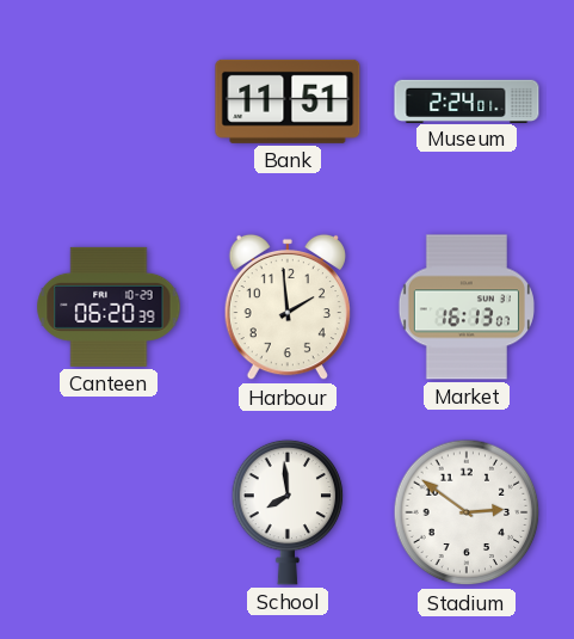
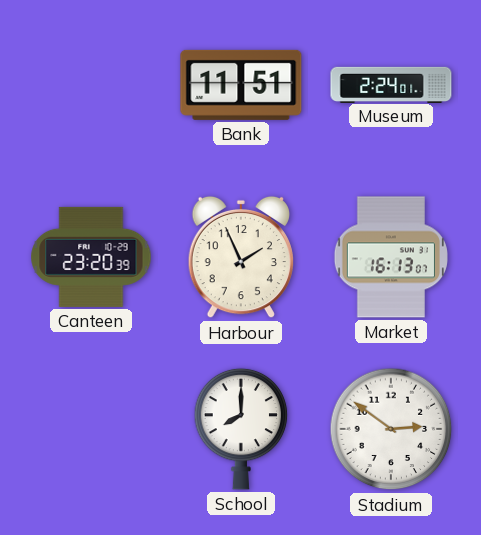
Canteen: 06:20 -> 23:20
Harbour: 1:59 -> 1:56
School: 7:59 -> 8:00
